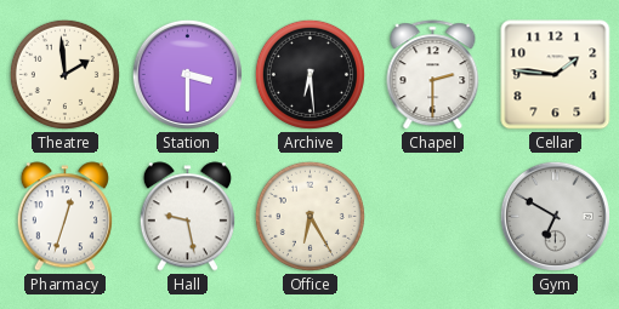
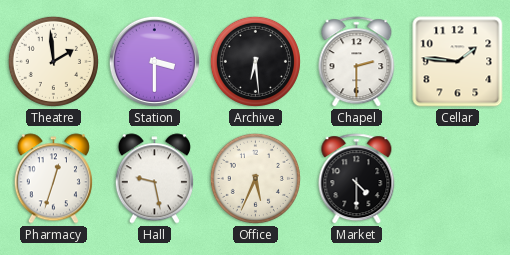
Office: 6:25 -> 5:34
Market: none -> 4:30
Gym: 6:50 -> none
